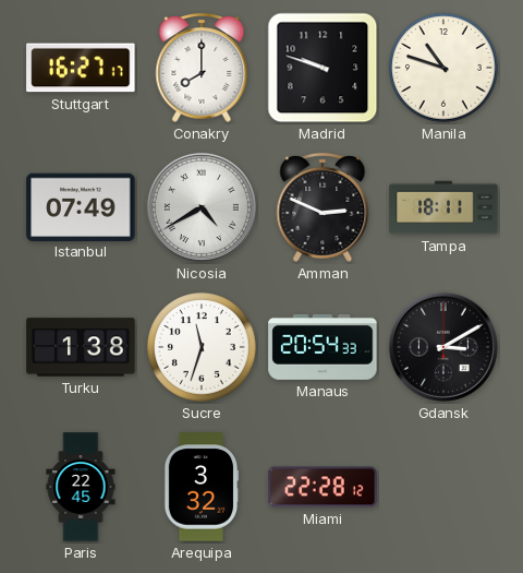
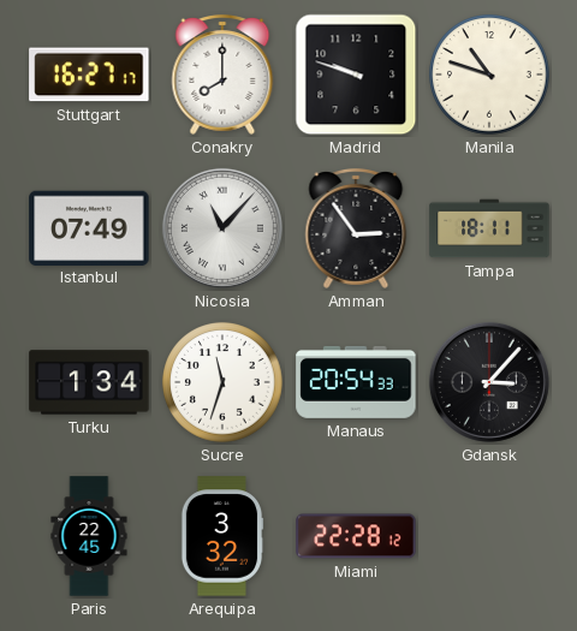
Nicosia: 4:40 -> 11:07
Amman: 2:49 -> 2:54
Turku: 1:38 -> 1:34
Gdansk: 3:10 -> 3:07
